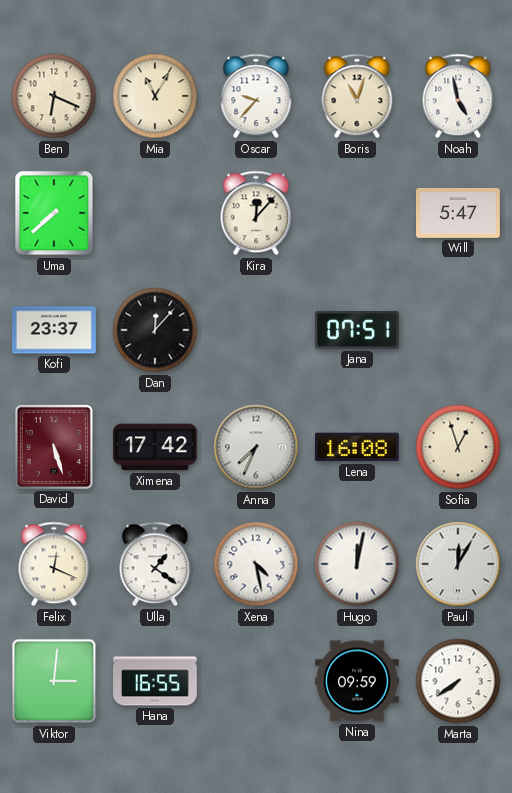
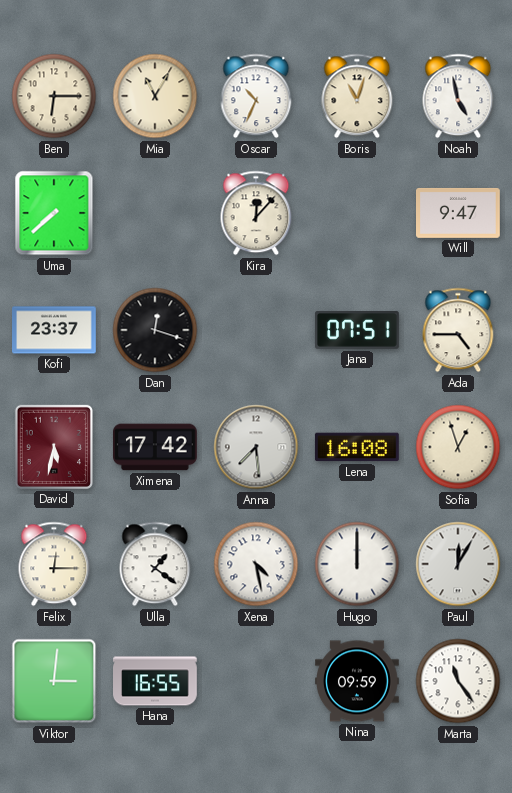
Ben: 6:19 -> 6:15
Oscar: 9:37 -> 10:34
Will: 5:47 -> 9:47
Dan: 12:07 -> 12:18
Ada: none -> 4:45
David: 5:27 -> 5:32
Anna: 7:34 -> 7:29
Felix: 12:19 -> 12:15
Hugo: 12:02 -> 12:00
Marta: 7:39 -> 11:24
